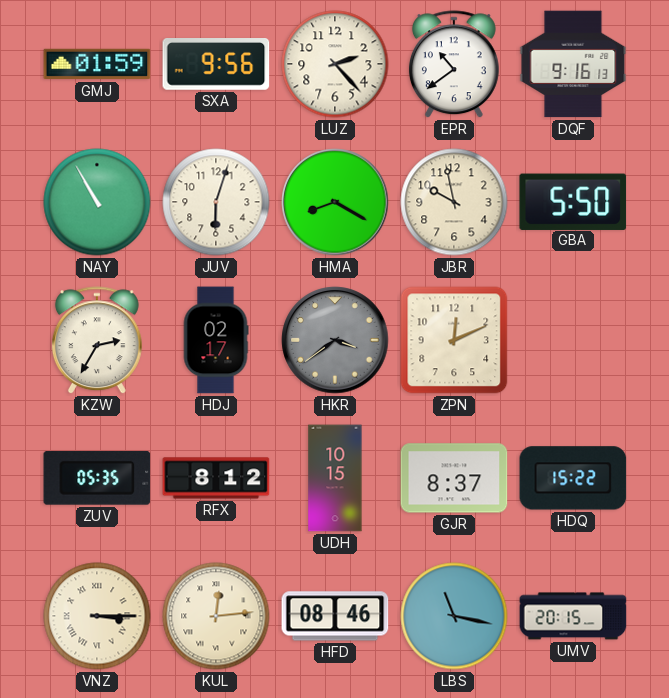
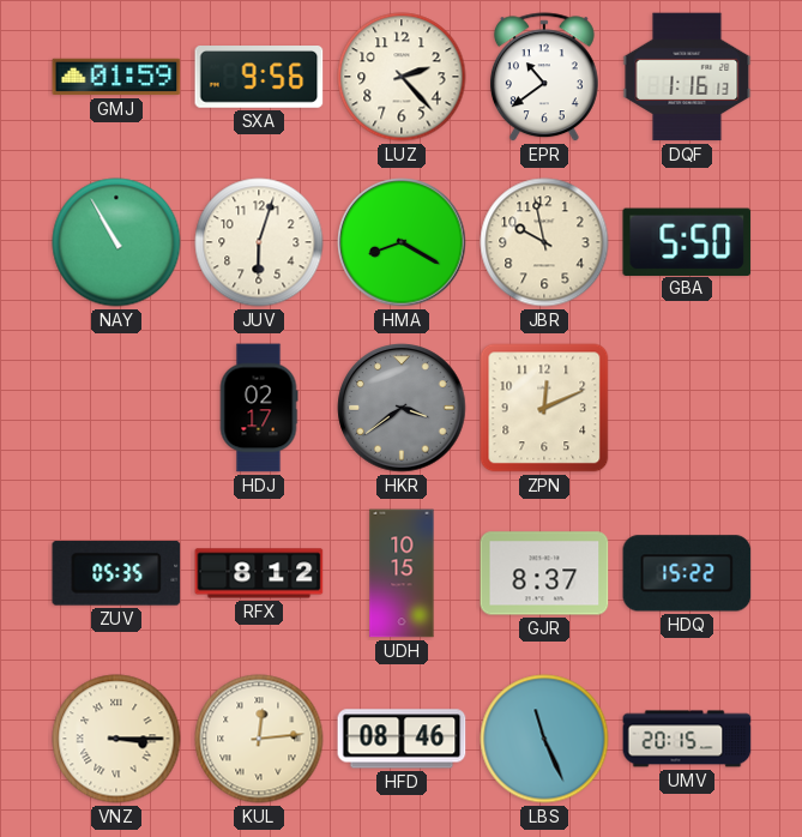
DQF: 9:16 -> 1:16
KZW: 2:35 -> none
LBS: 11:17 -> 11:26
